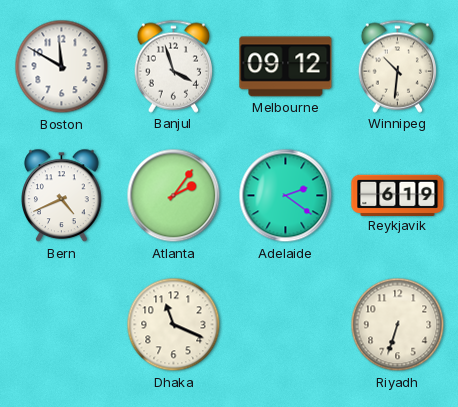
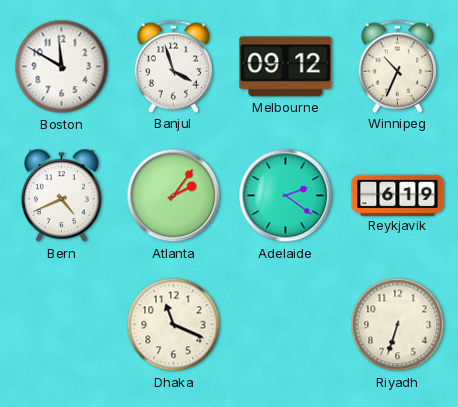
Winnipeg: 10:31 -> 10:34
